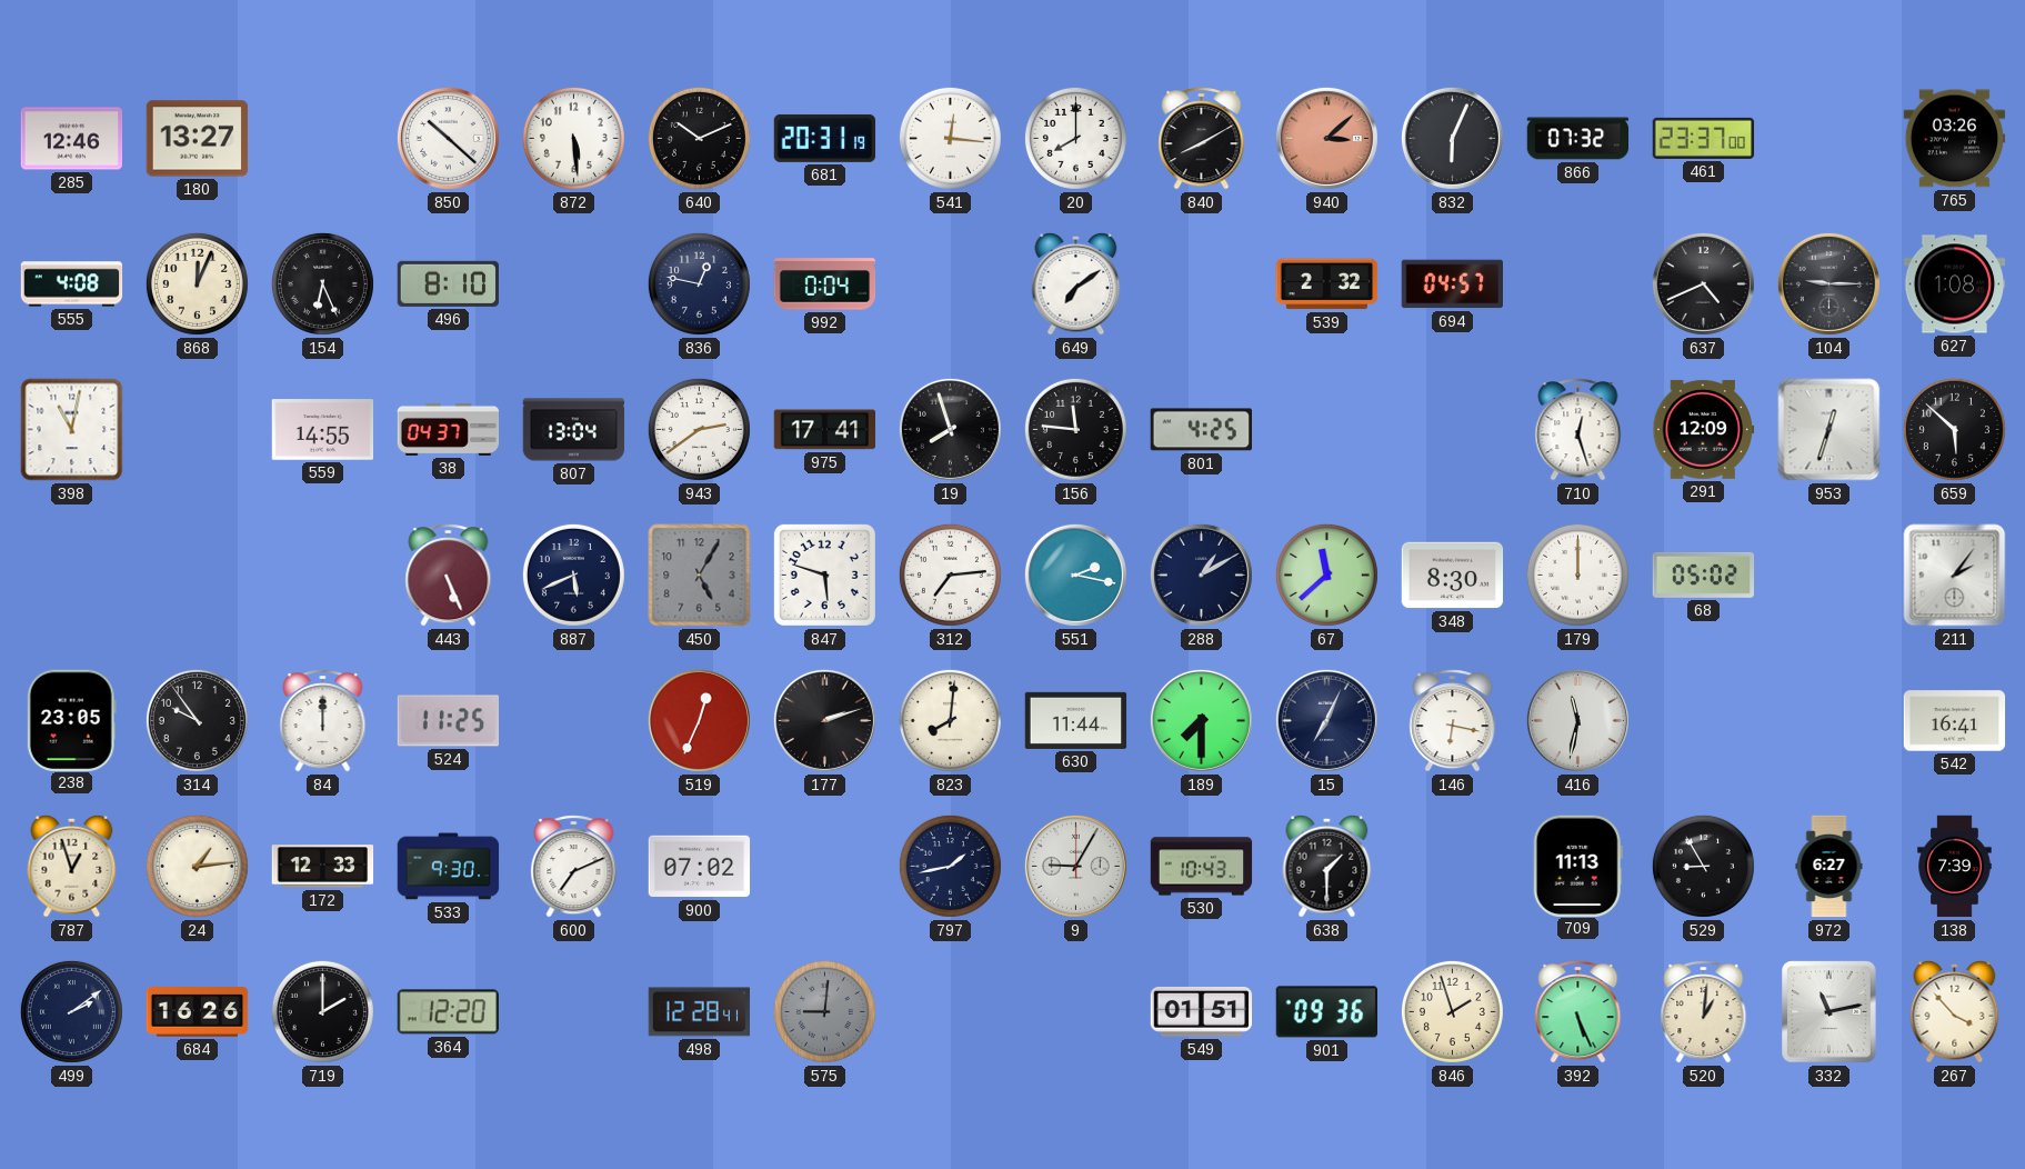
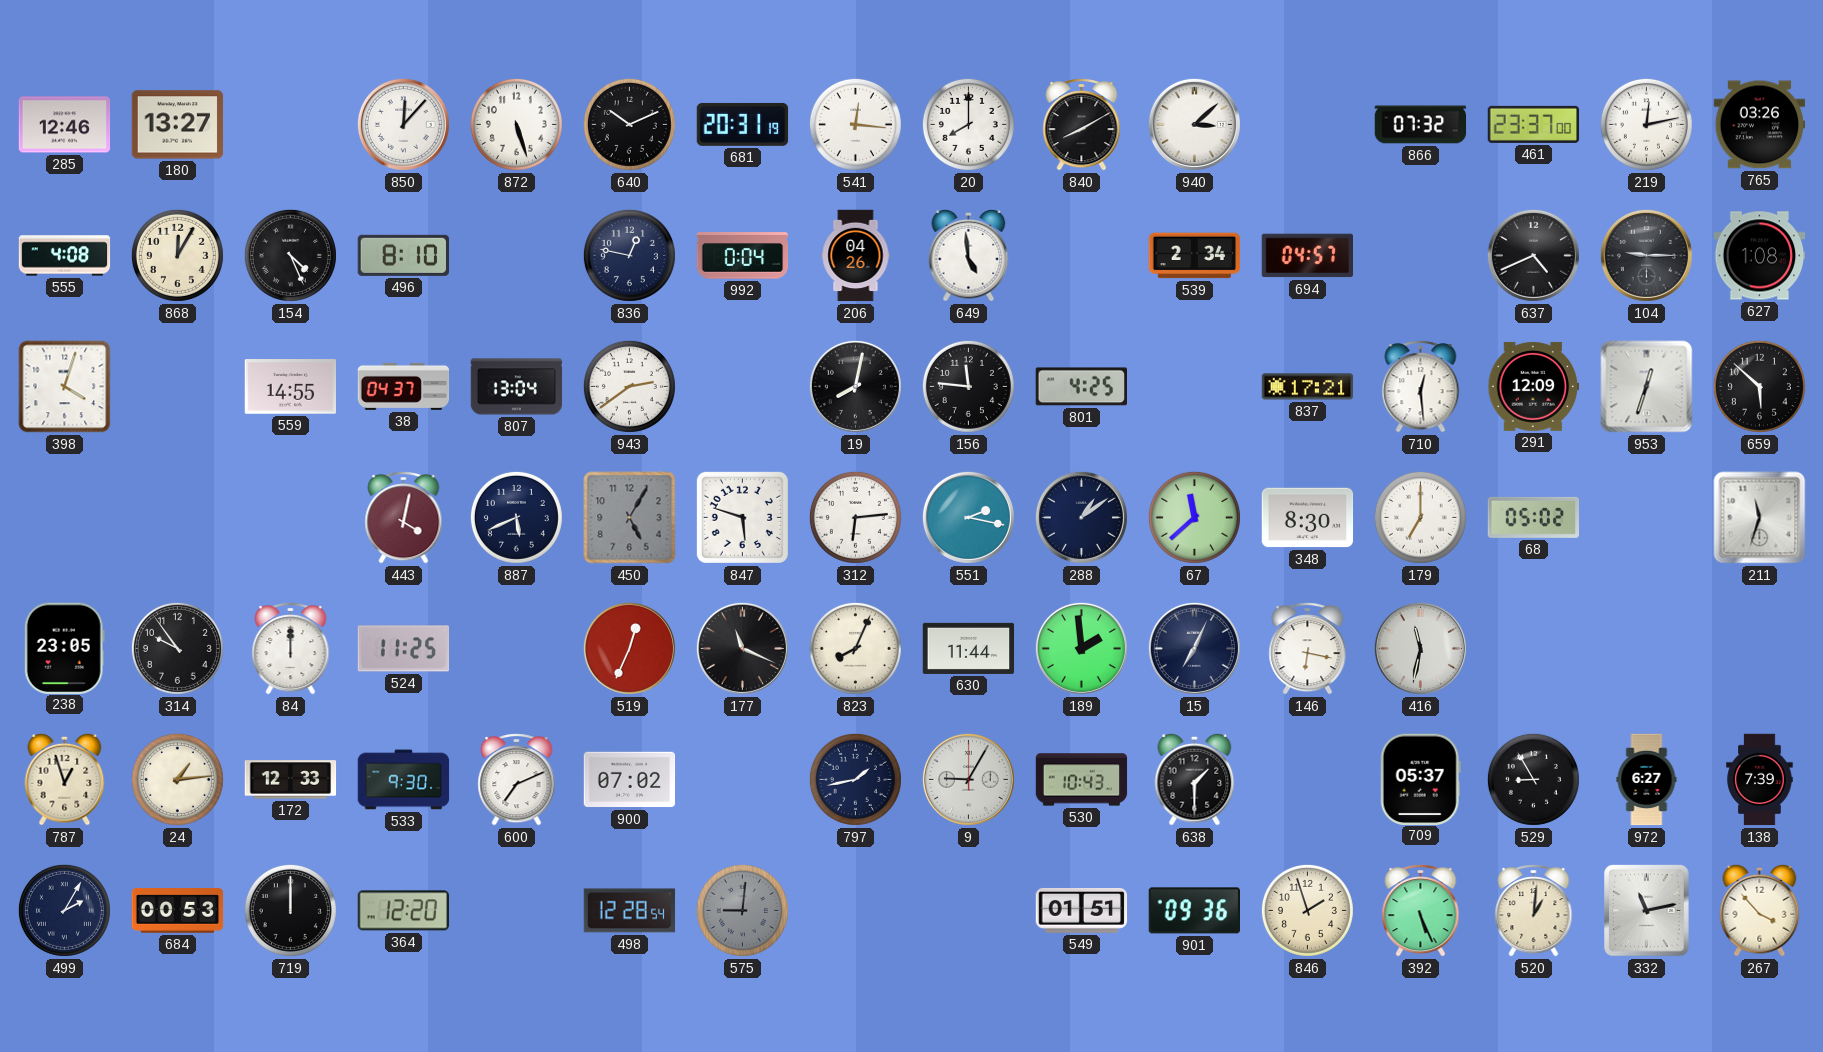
850: 10:22 -> 12:07
872: 5:29 -> 5:27
940 dial: salmon -> white
832: 6:04 -> none
219: none -> 12:13
868: 12:04 -> 12:05
154: 6:26 -> 4:26
206: none -> 04:26
649: 7:09 -> 4:59
539: 2:32 -> 2:34
398: 11:02 -> 4:03
975: 17:41 -> none
19: 7:57 -> 8:02
837: none -> 17:21
710: 12:27 -> 12:29
443: 5:26 -> 4:02
312: 7:14 -> 6:14
288: 1:10 -> 1:09
179: 12:00 -> 7:00
211: 2:06 -> 11:33
177: 2:12 -> 11:19
823: 8:01 -> 8:04
189: 7:30 -> 1:59
542: 16:41 -> none
709: 11:13 -> 05:37
499: 2:09 -> 2:05
684: 16:26 -> 00:53
719: 2:00 -> 12:00
498: 12:28:41 -> 12:28:54
